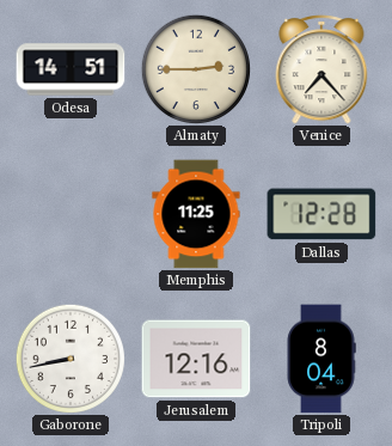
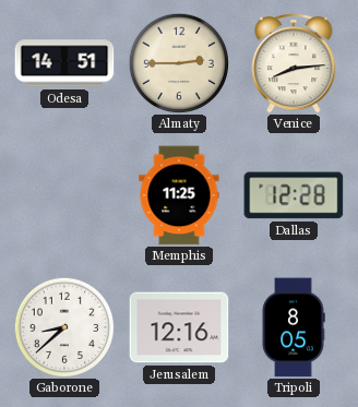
Venice: 7:23 -> 8:14
Gaborone: 8:43 -> 8:38
Tripoli: 8:04 -> 8:05
